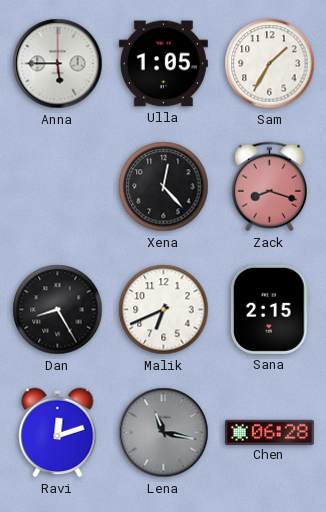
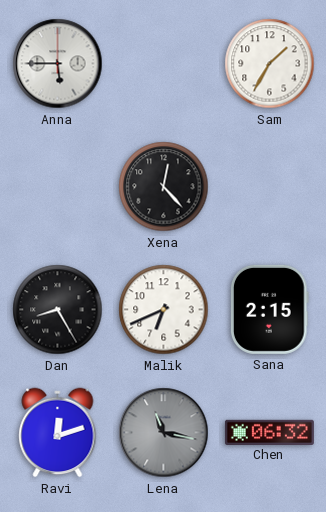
Ulla: 1:05 -> none
Zack: 8:18 -> none
Chen: 06:28 -> 06:32
